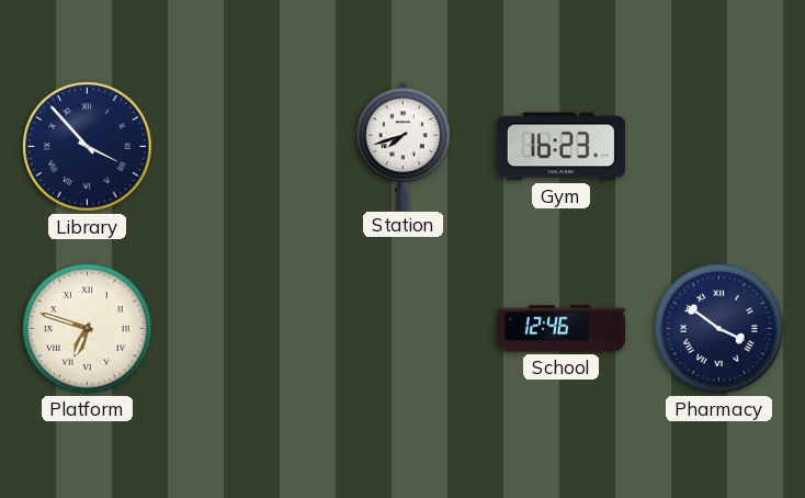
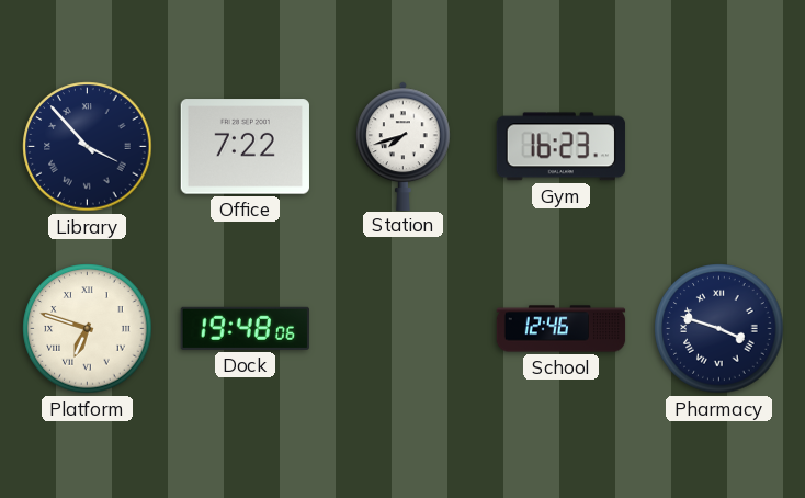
Office: none -> 7:22
Dock: none -> 19:48
Pharmacy: 3:51 -> 3:48
